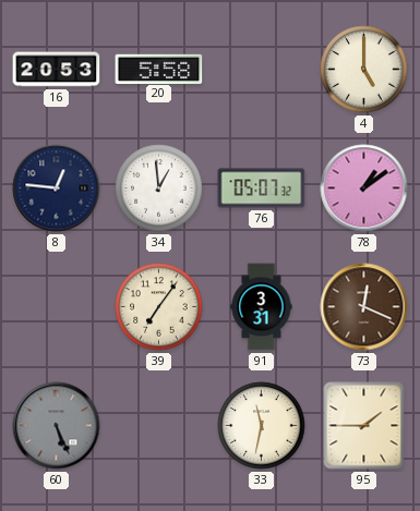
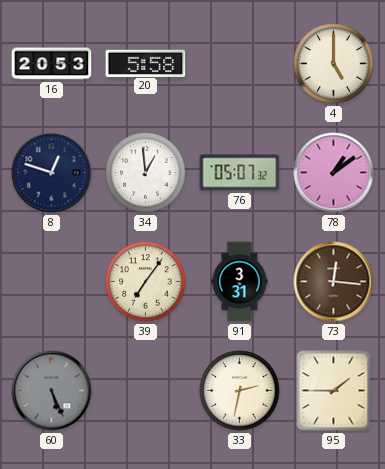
8: 12:46 -> 12:48
73: 12:19 -> 12:16
33: 11:32 -> 2:32
